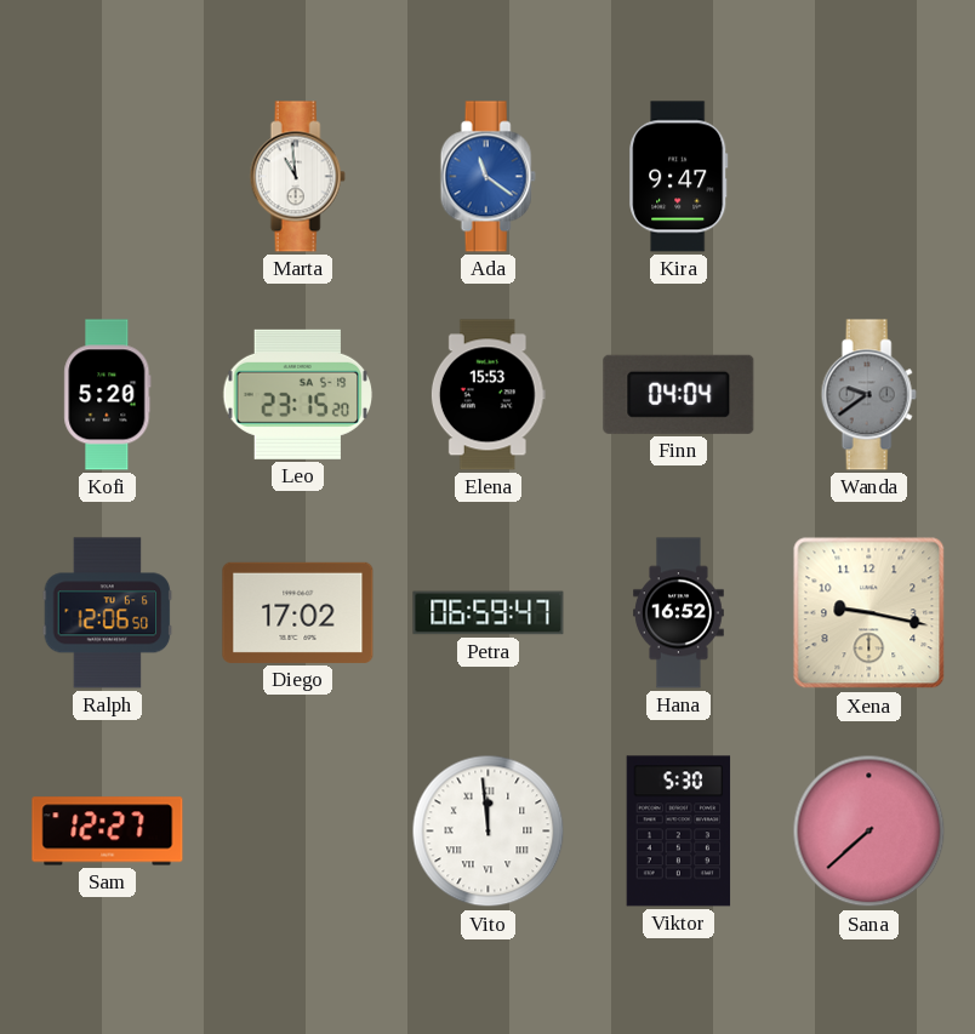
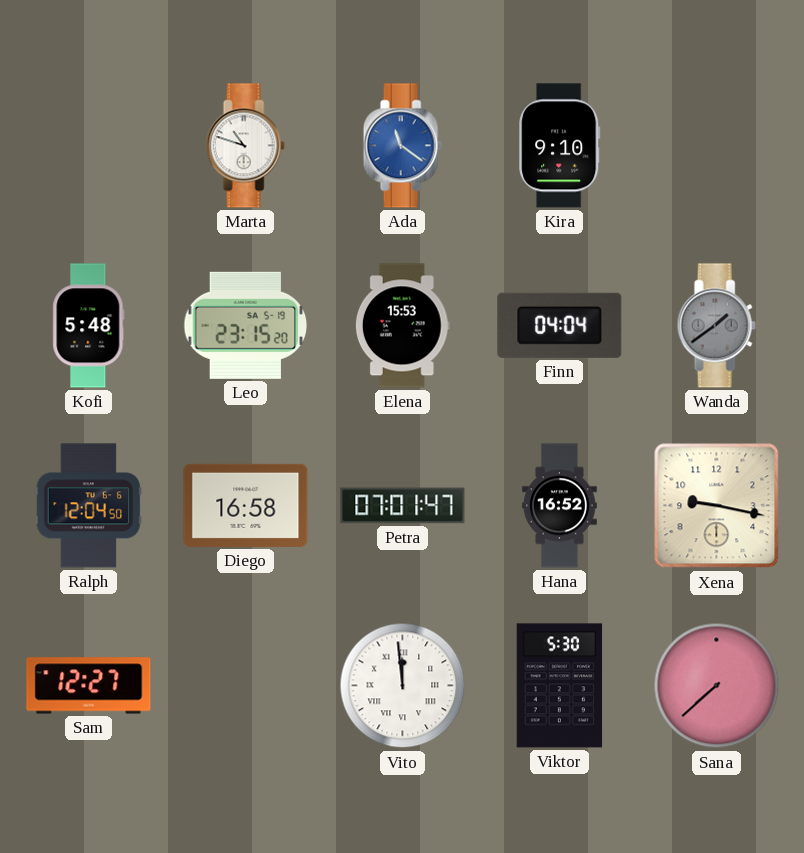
Marta: 10:59 -> 10:48
Kira: 9:47 -> 9:10
Kofi: 5:20 -> 5:48
Wanda: 9:39 -> 1:39
Ralph: 12:06 -> 12:04
Diego: 17:02 -> 16:58
Petra: 06:59 -> 07:01
